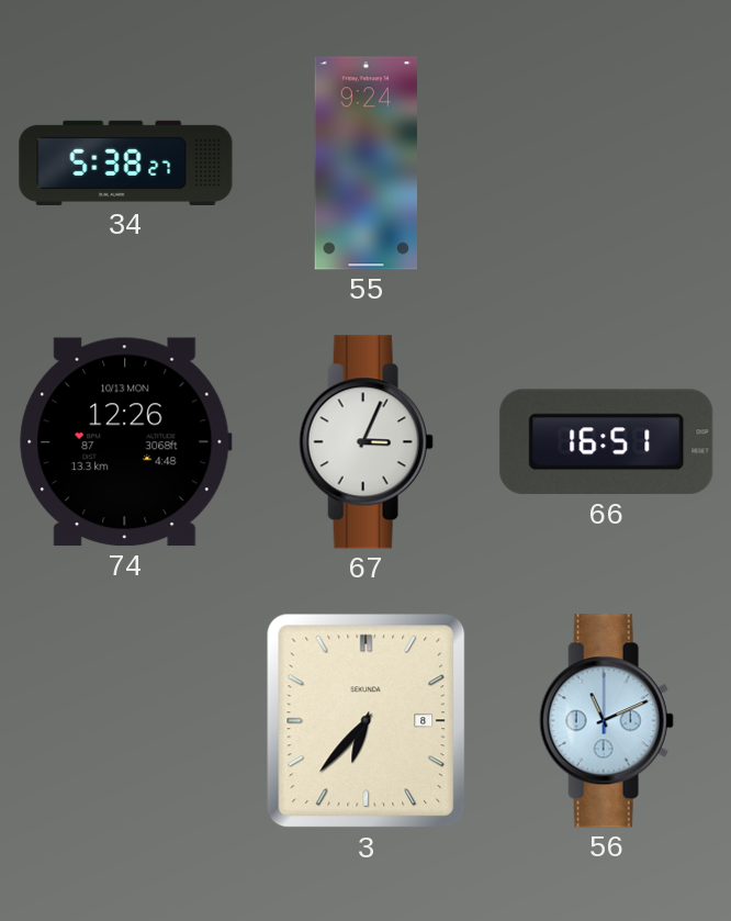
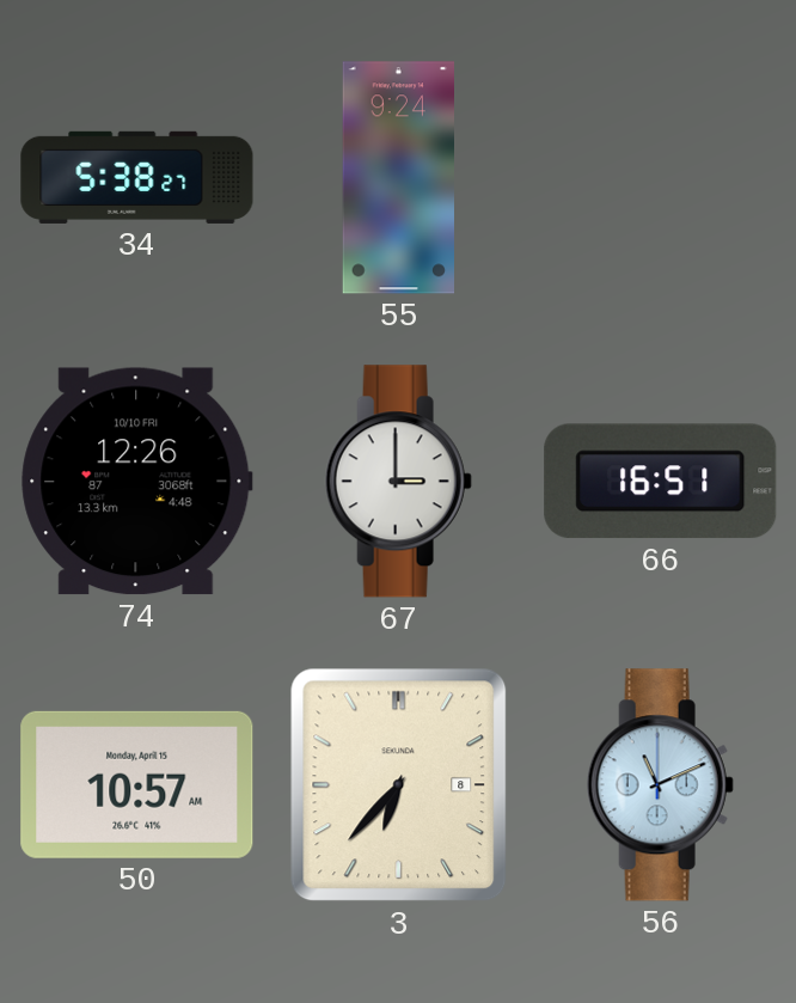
74 date: 10/13 MON -> 10/10 FRI
67: 3:04 -> 3:00
50: none -> 10:57
